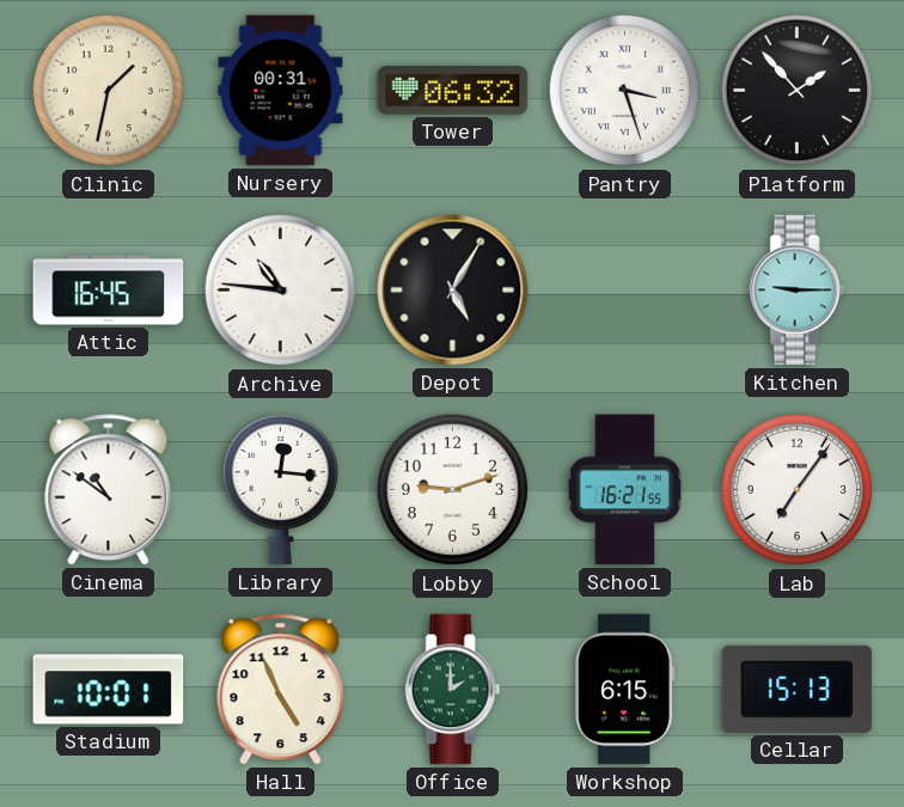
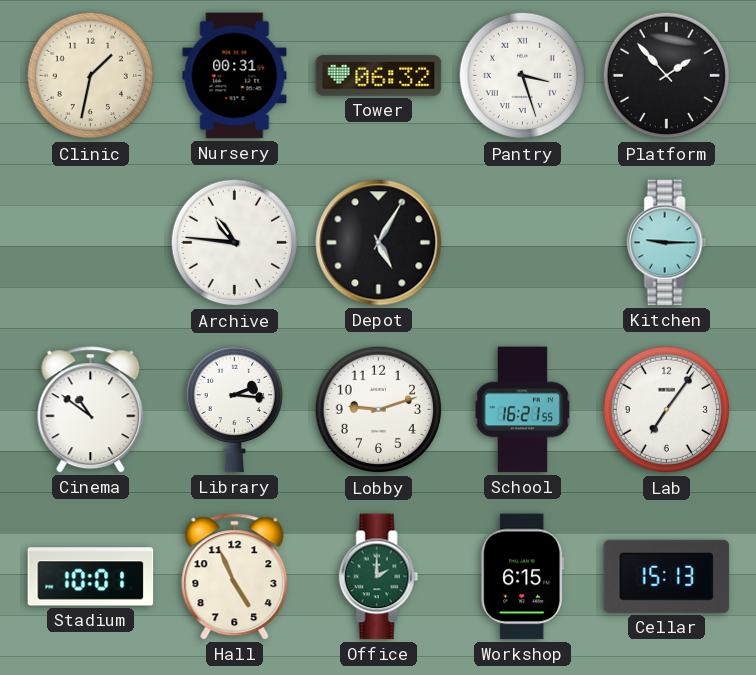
Attic: 16:45 -> none
Library: 12:16 -> 2:16
